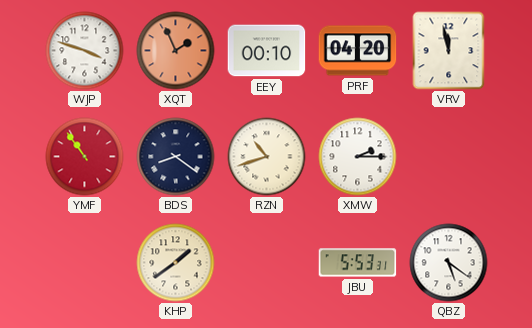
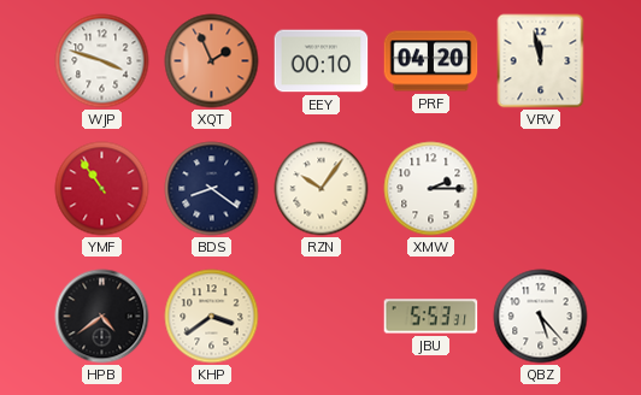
RZN: 10:42 -> 10:06
HPB: none -> 4:39
KHP: 1:39 -> 3:39
QBZ: 5:21 -> 5:23
